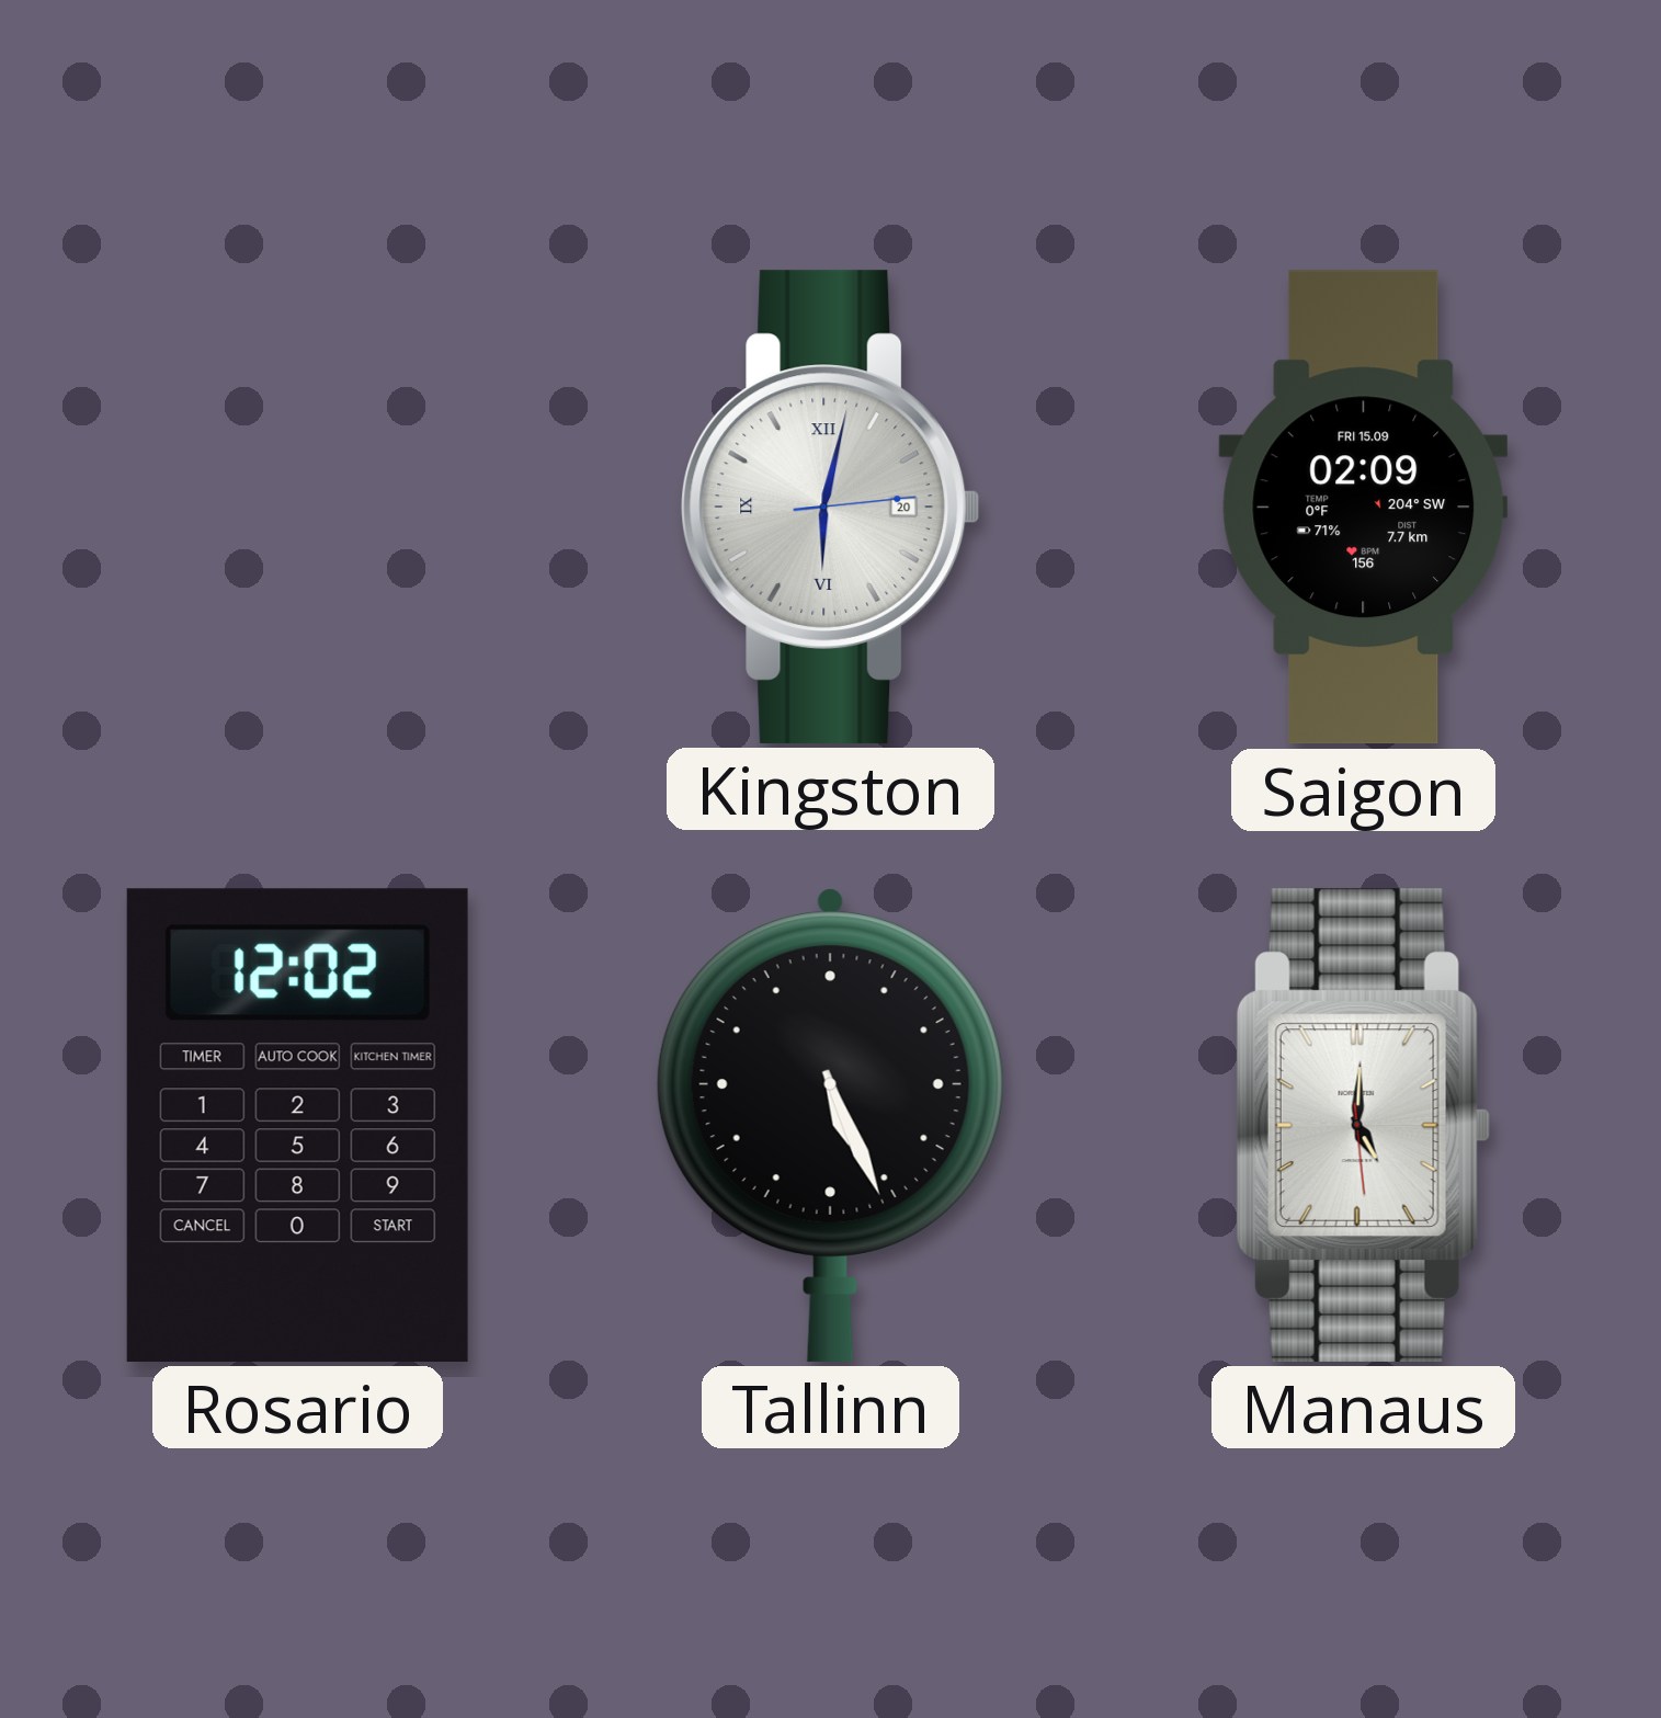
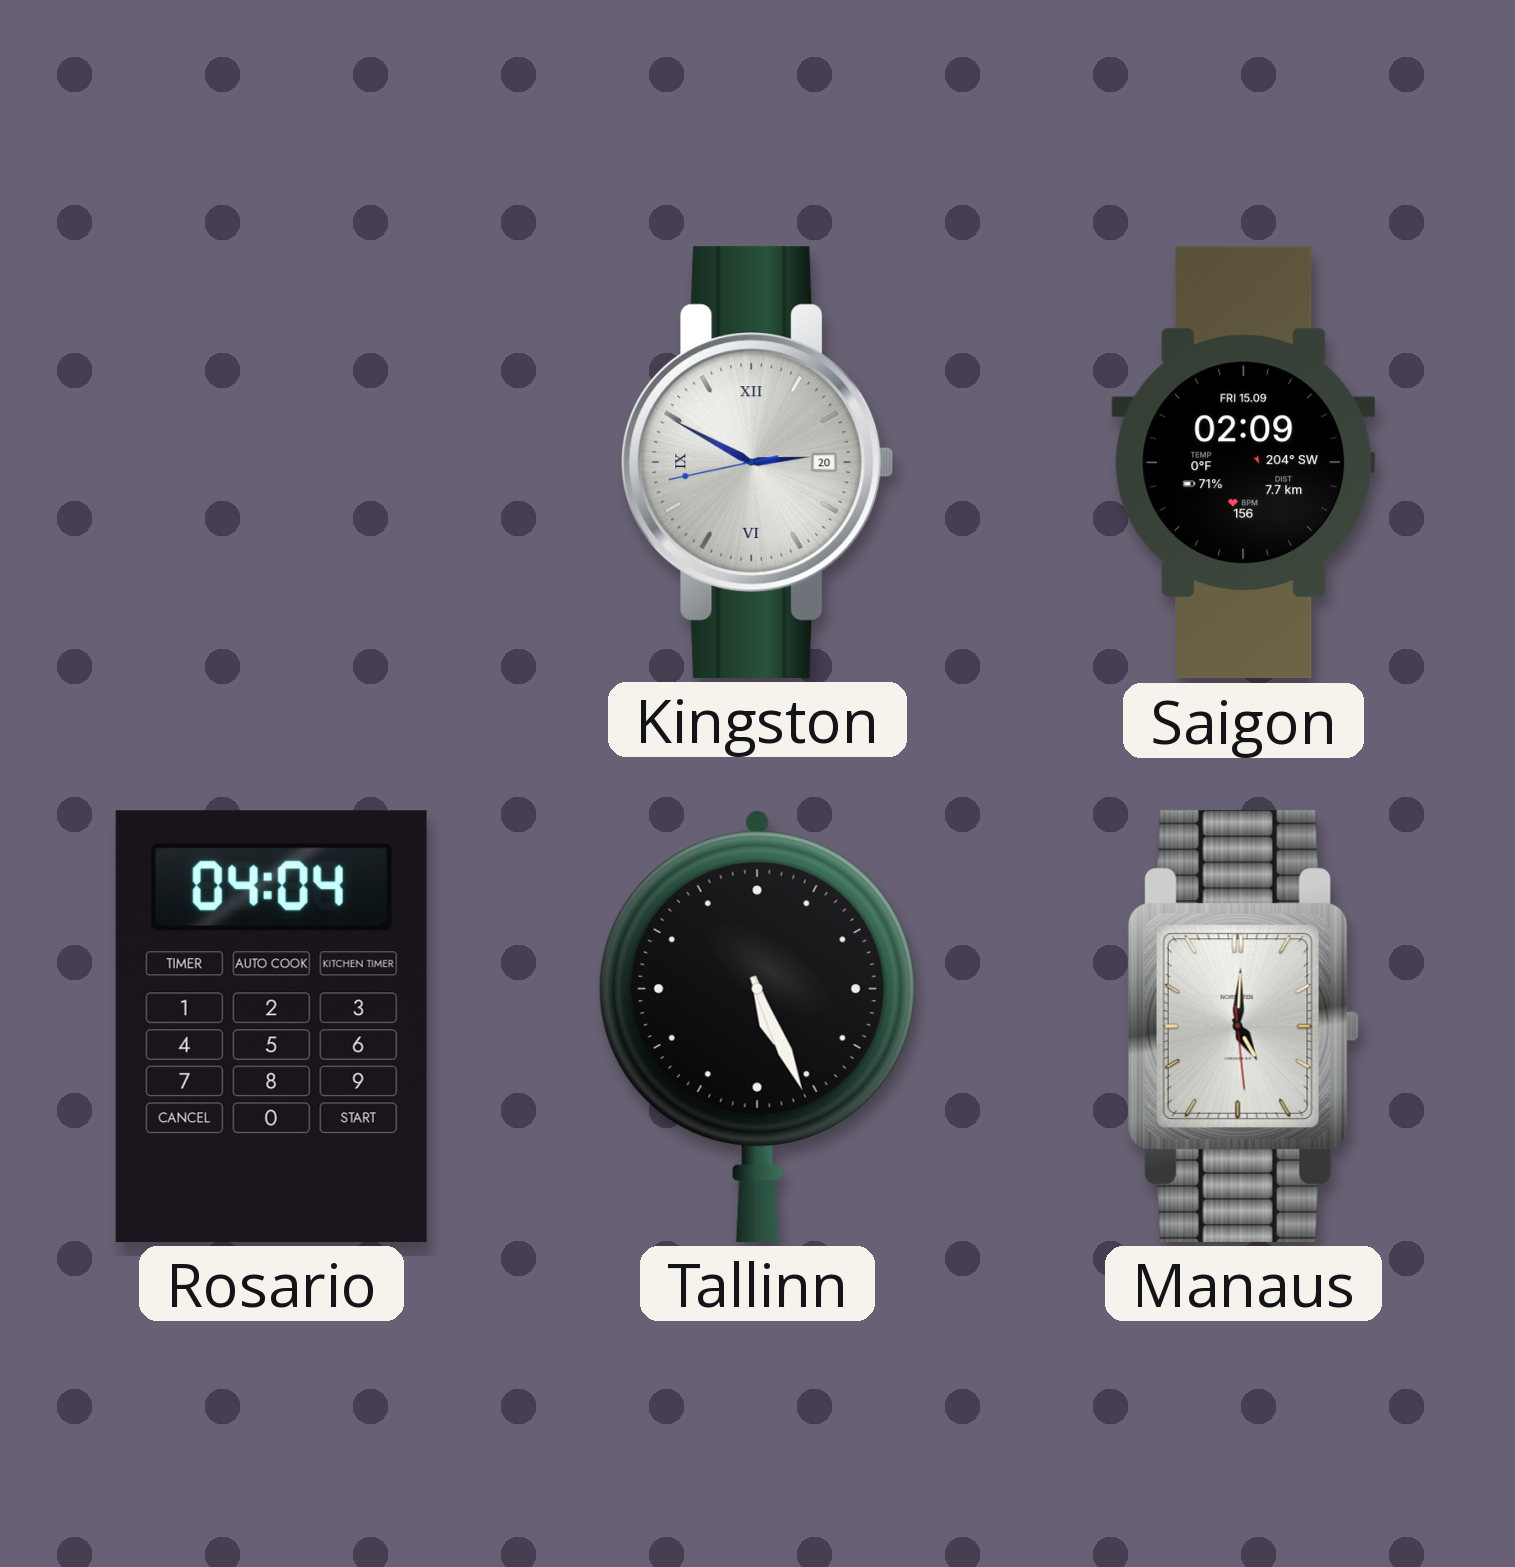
Kingston: 6:02 -> 2:49
Rosario: 12:02 -> 04:04
